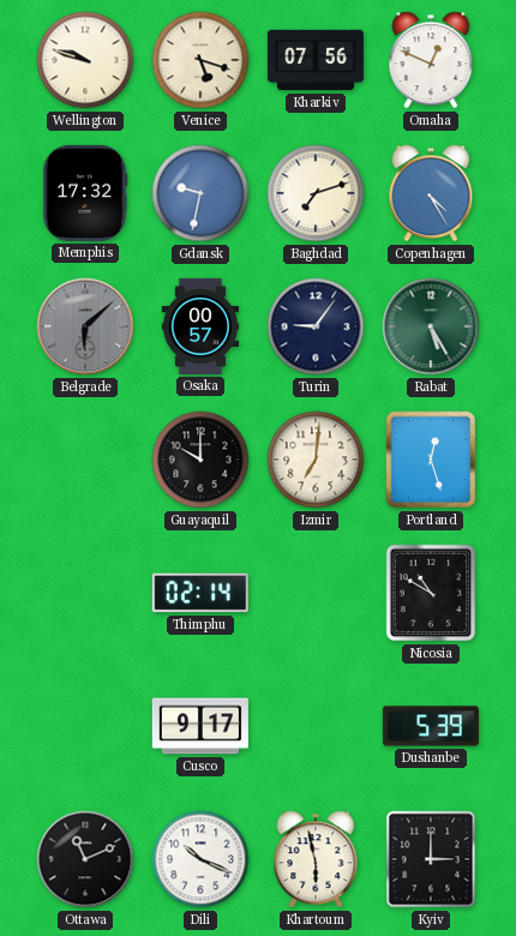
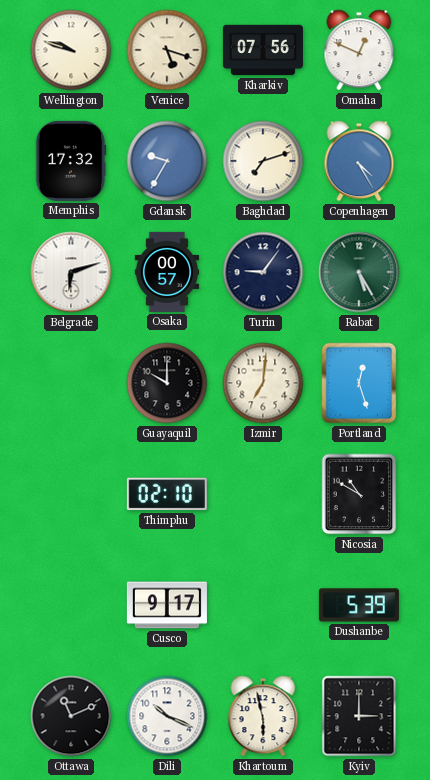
Gdansk: 9:32 -> 9:35
Belgrade: 6:08 -> 6:12
Belgrade dial: grey -> white
Thimphu: 02:14 -> 02:10
